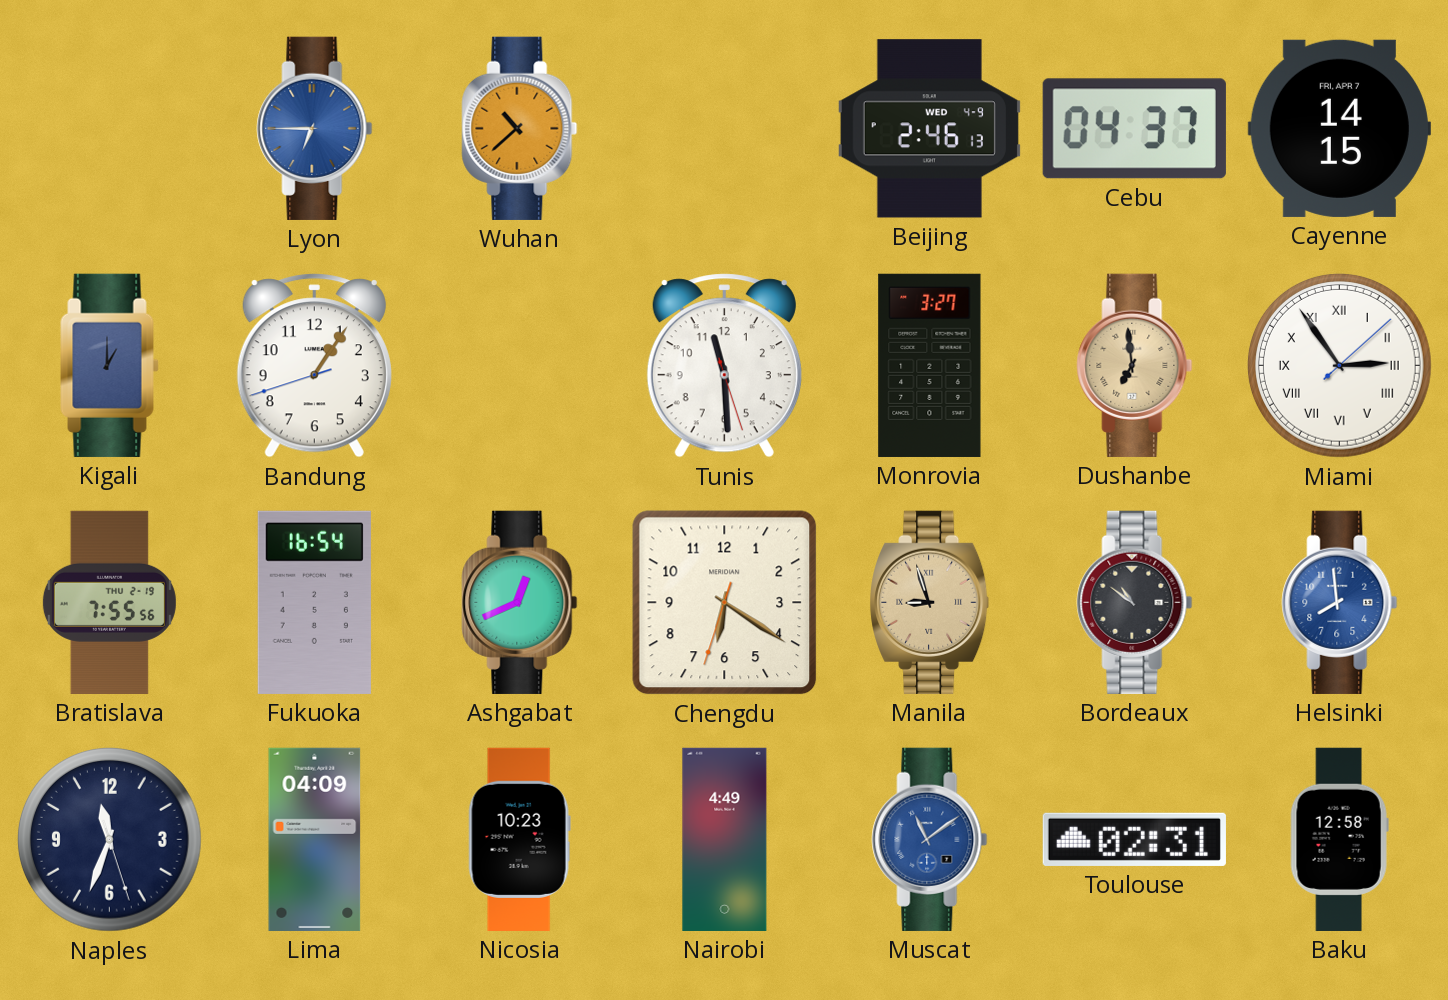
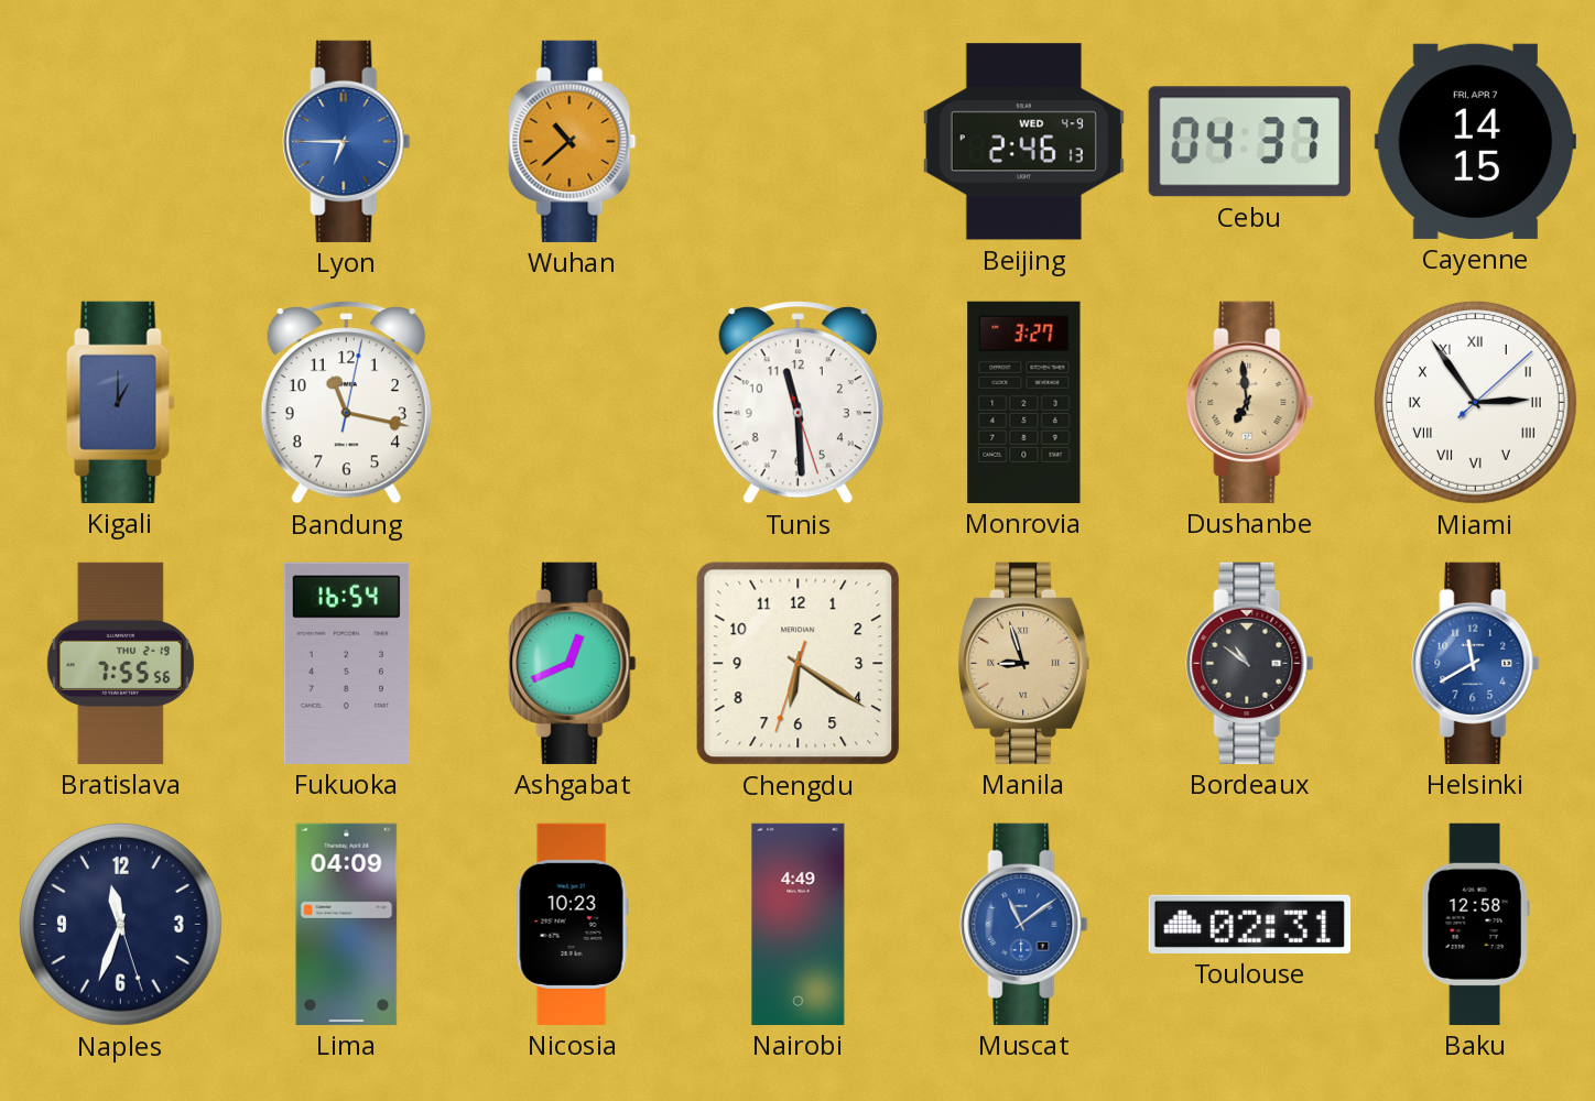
Bandung: 1:05 -> 11:17
Helsinki: 7:59 -> 11:40
